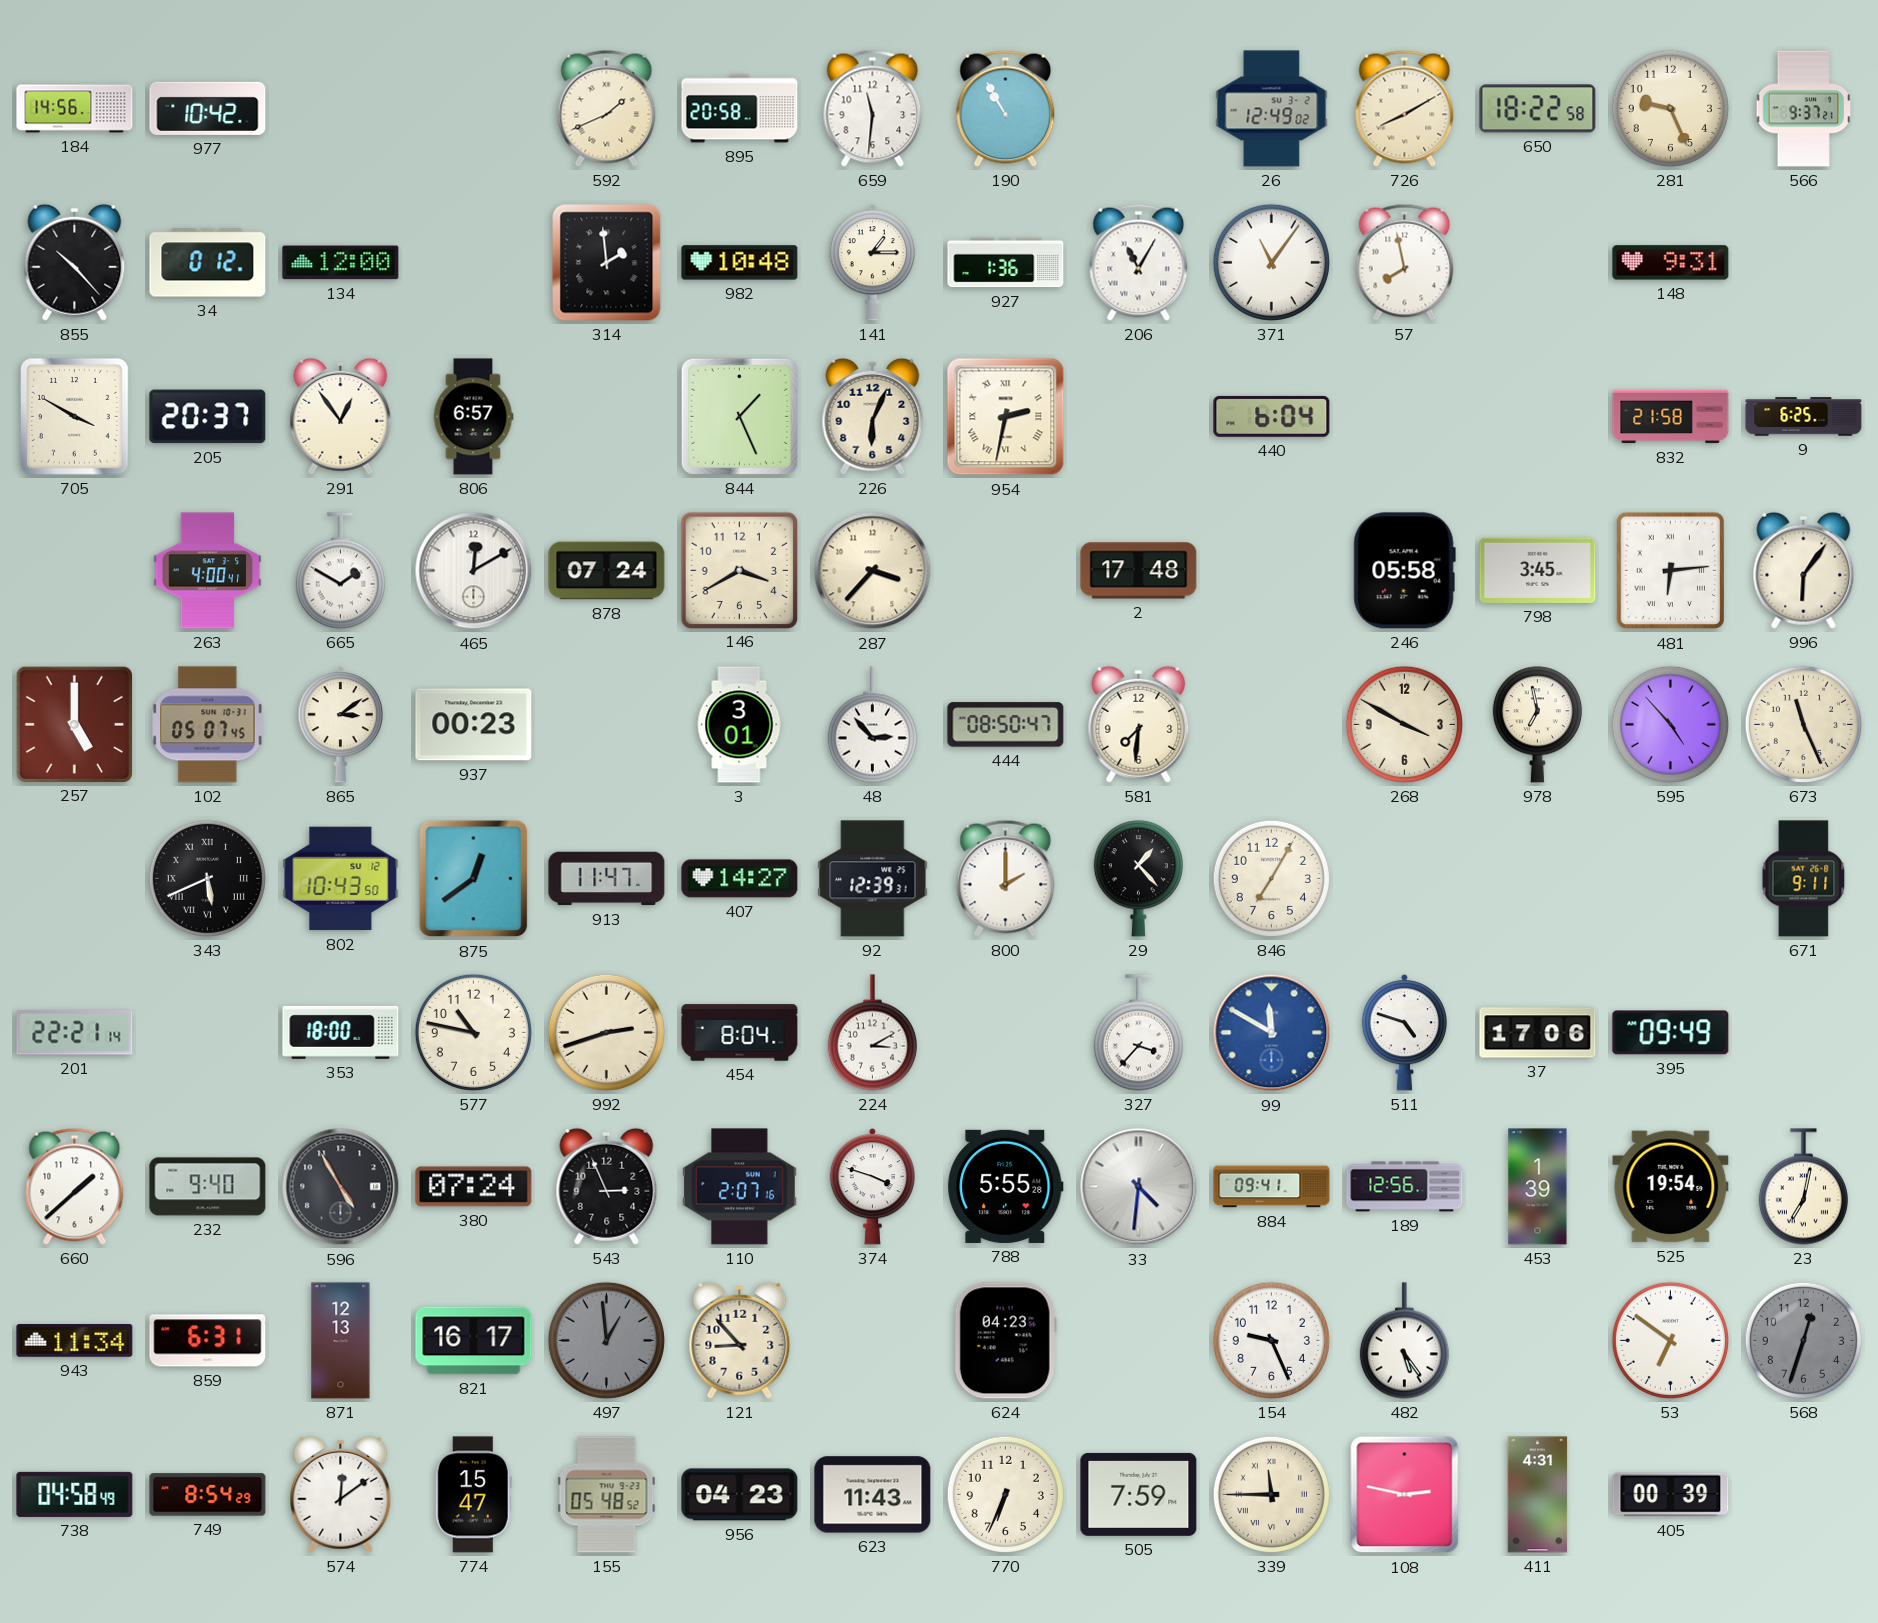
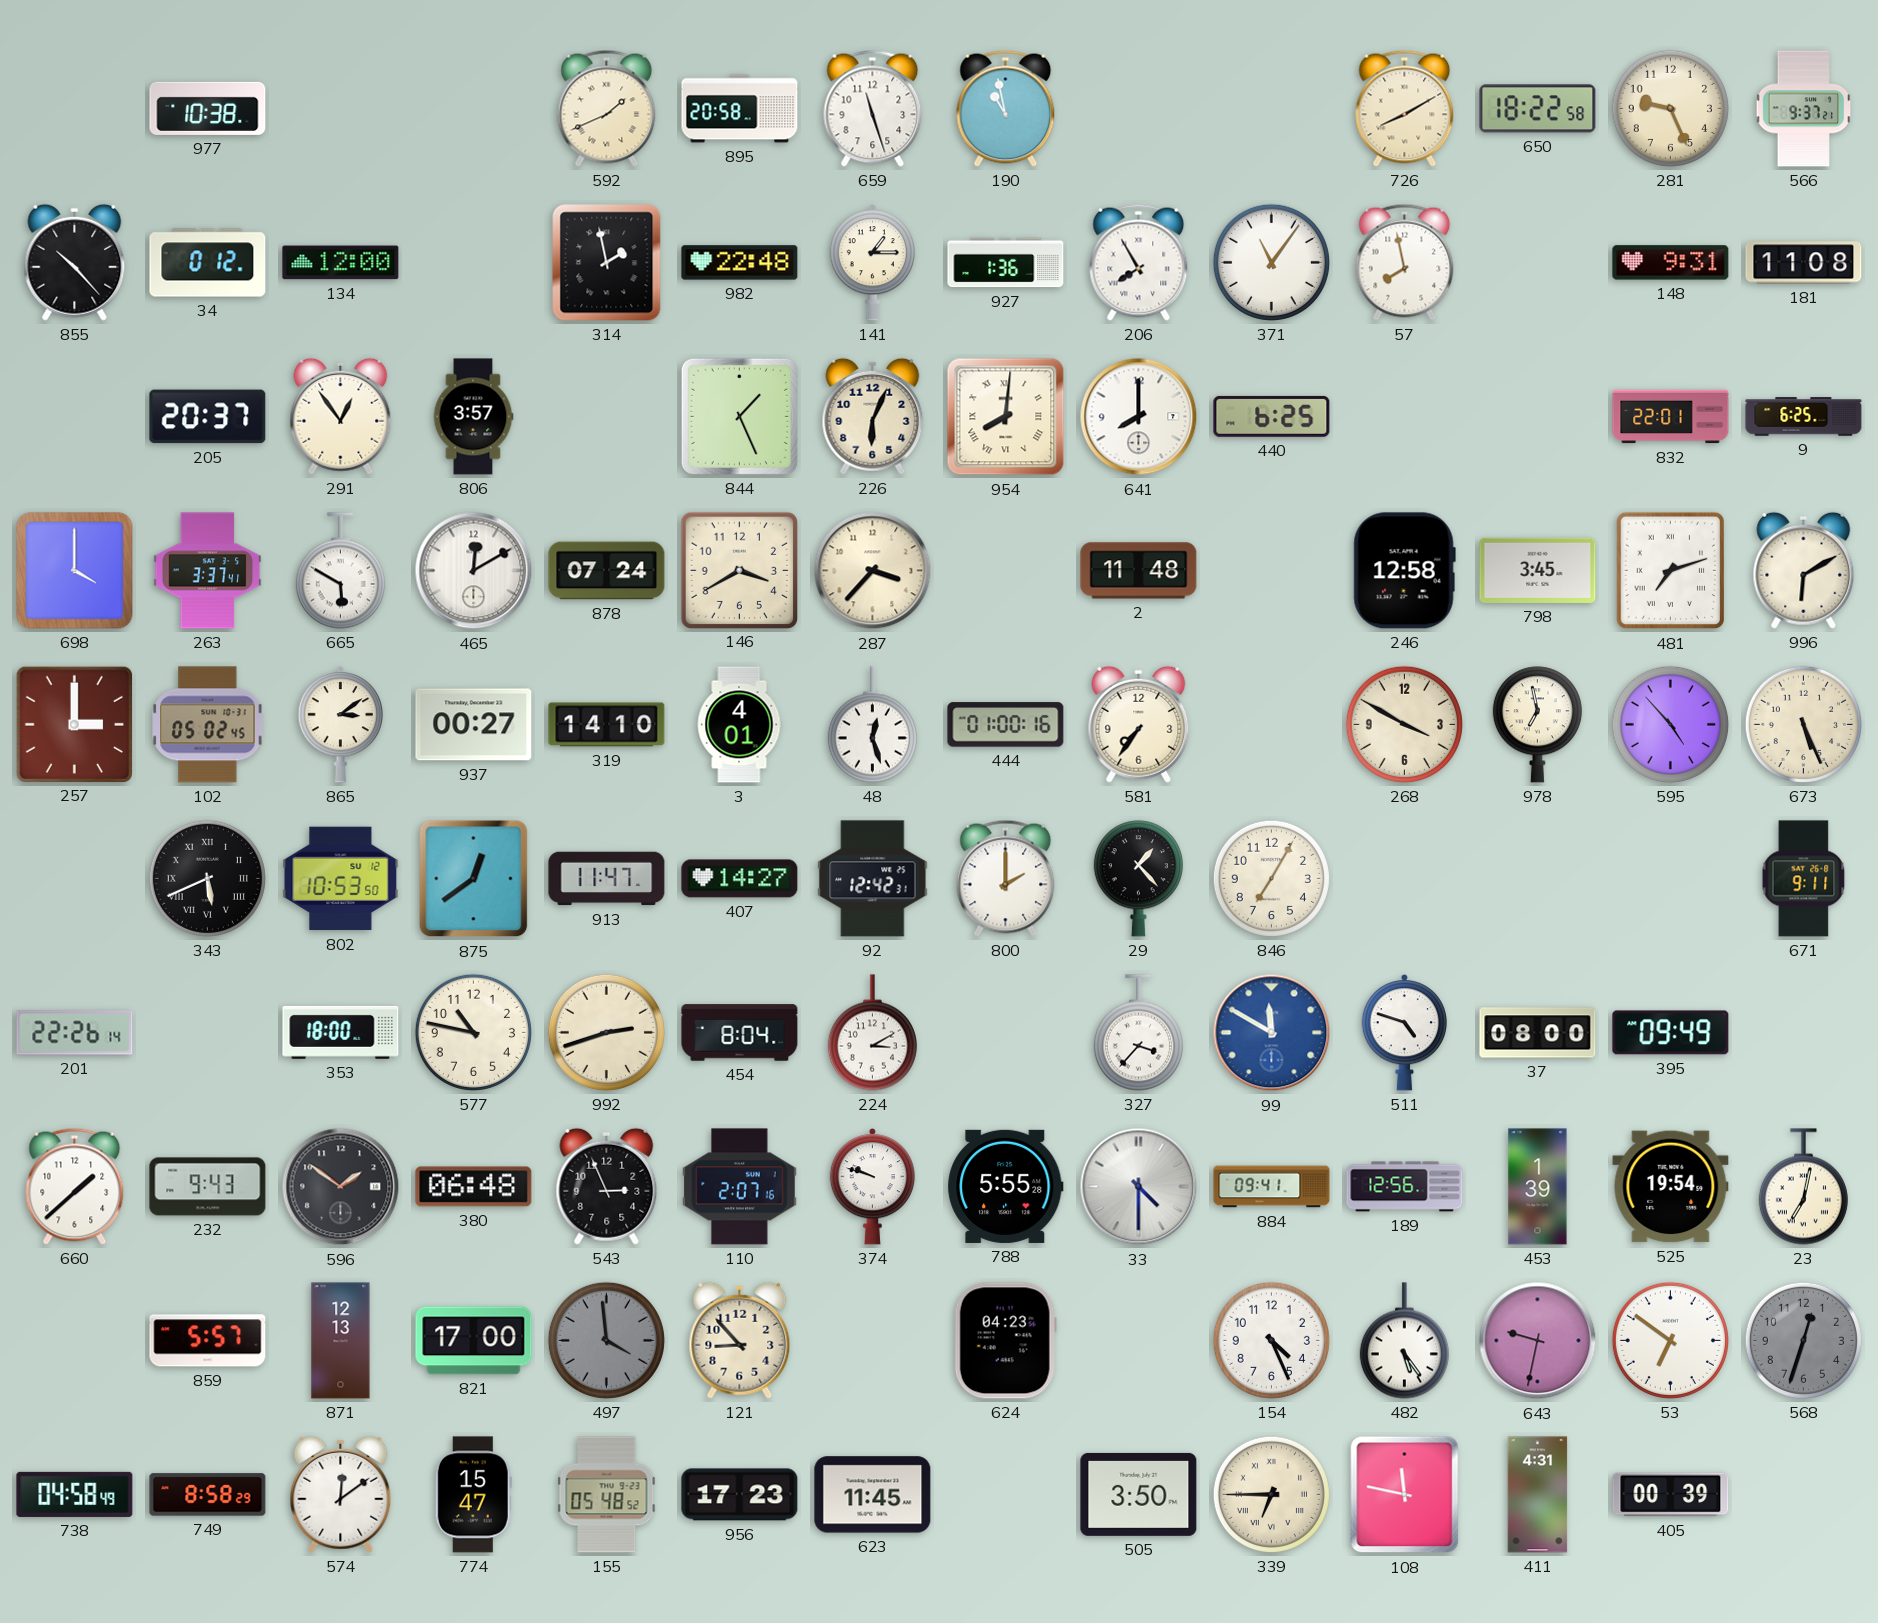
184: 14:56 -> none
977: 10:42 -> 10:38
659: 11:31 -> 11:27
190: 10:55 -> 10:58
26: 12:49 -> none
314: 1:59 -> 1:58
982: 10:48 -> 22:48
206: 11:05 -> 7:55
181: none -> 11:08
705: 3:50 -> none
806: 6:57 -> 3:57
954: 2:32 -> 8:01
641: none -> 8:00
440: 6:04 -> 6:25
832: 21:58 -> 22:01
698: none -> 4:00
263: 4:00 -> 3:37
665: 1:50 -> 5:50
2: 17:48 -> 11:48
246: 05:58 -> 12:58
481: 6:14 -> 7:12
996: 6:06 -> 6:10
257: 5:00 -> 3:00
102: 05:07 -> 05:02
937: 00:23 -> 00:27
319: none -> 14:10
3: 3:01 -> 4:01
48: 2:53 -> 12:27
444: 08:50 -> 01:00
581: 7:31 -> 7:36
673: 11:26 -> 5:26
802: 10:43 -> 10:53
92: 12:39 -> 12:42
201: 22:21 -> 22:26
37: 17:06 -> 08:00
232: 9:40 -> 9:43
596: 4:55 -> 1:51
380: 07:24 -> 06:48
374: 3:48 -> 9:48
33: 4:31 -> 4:30
943: 11:34 -> none
859: 6:31 -> 5:57
821: 16:17 -> 17:00
497: 12:59 -> 3:59
154: 9:26 -> 4:26
643: none -> 9:32
749: 8:54 -> 8:58
956: 04:23 -> 17:23
623: 11:43 -> 11:45
770: 6:34 -> none
505: 7:59 -> 3:50
339: 11:45 -> 6:45
108: 2:47 -> 11:47
